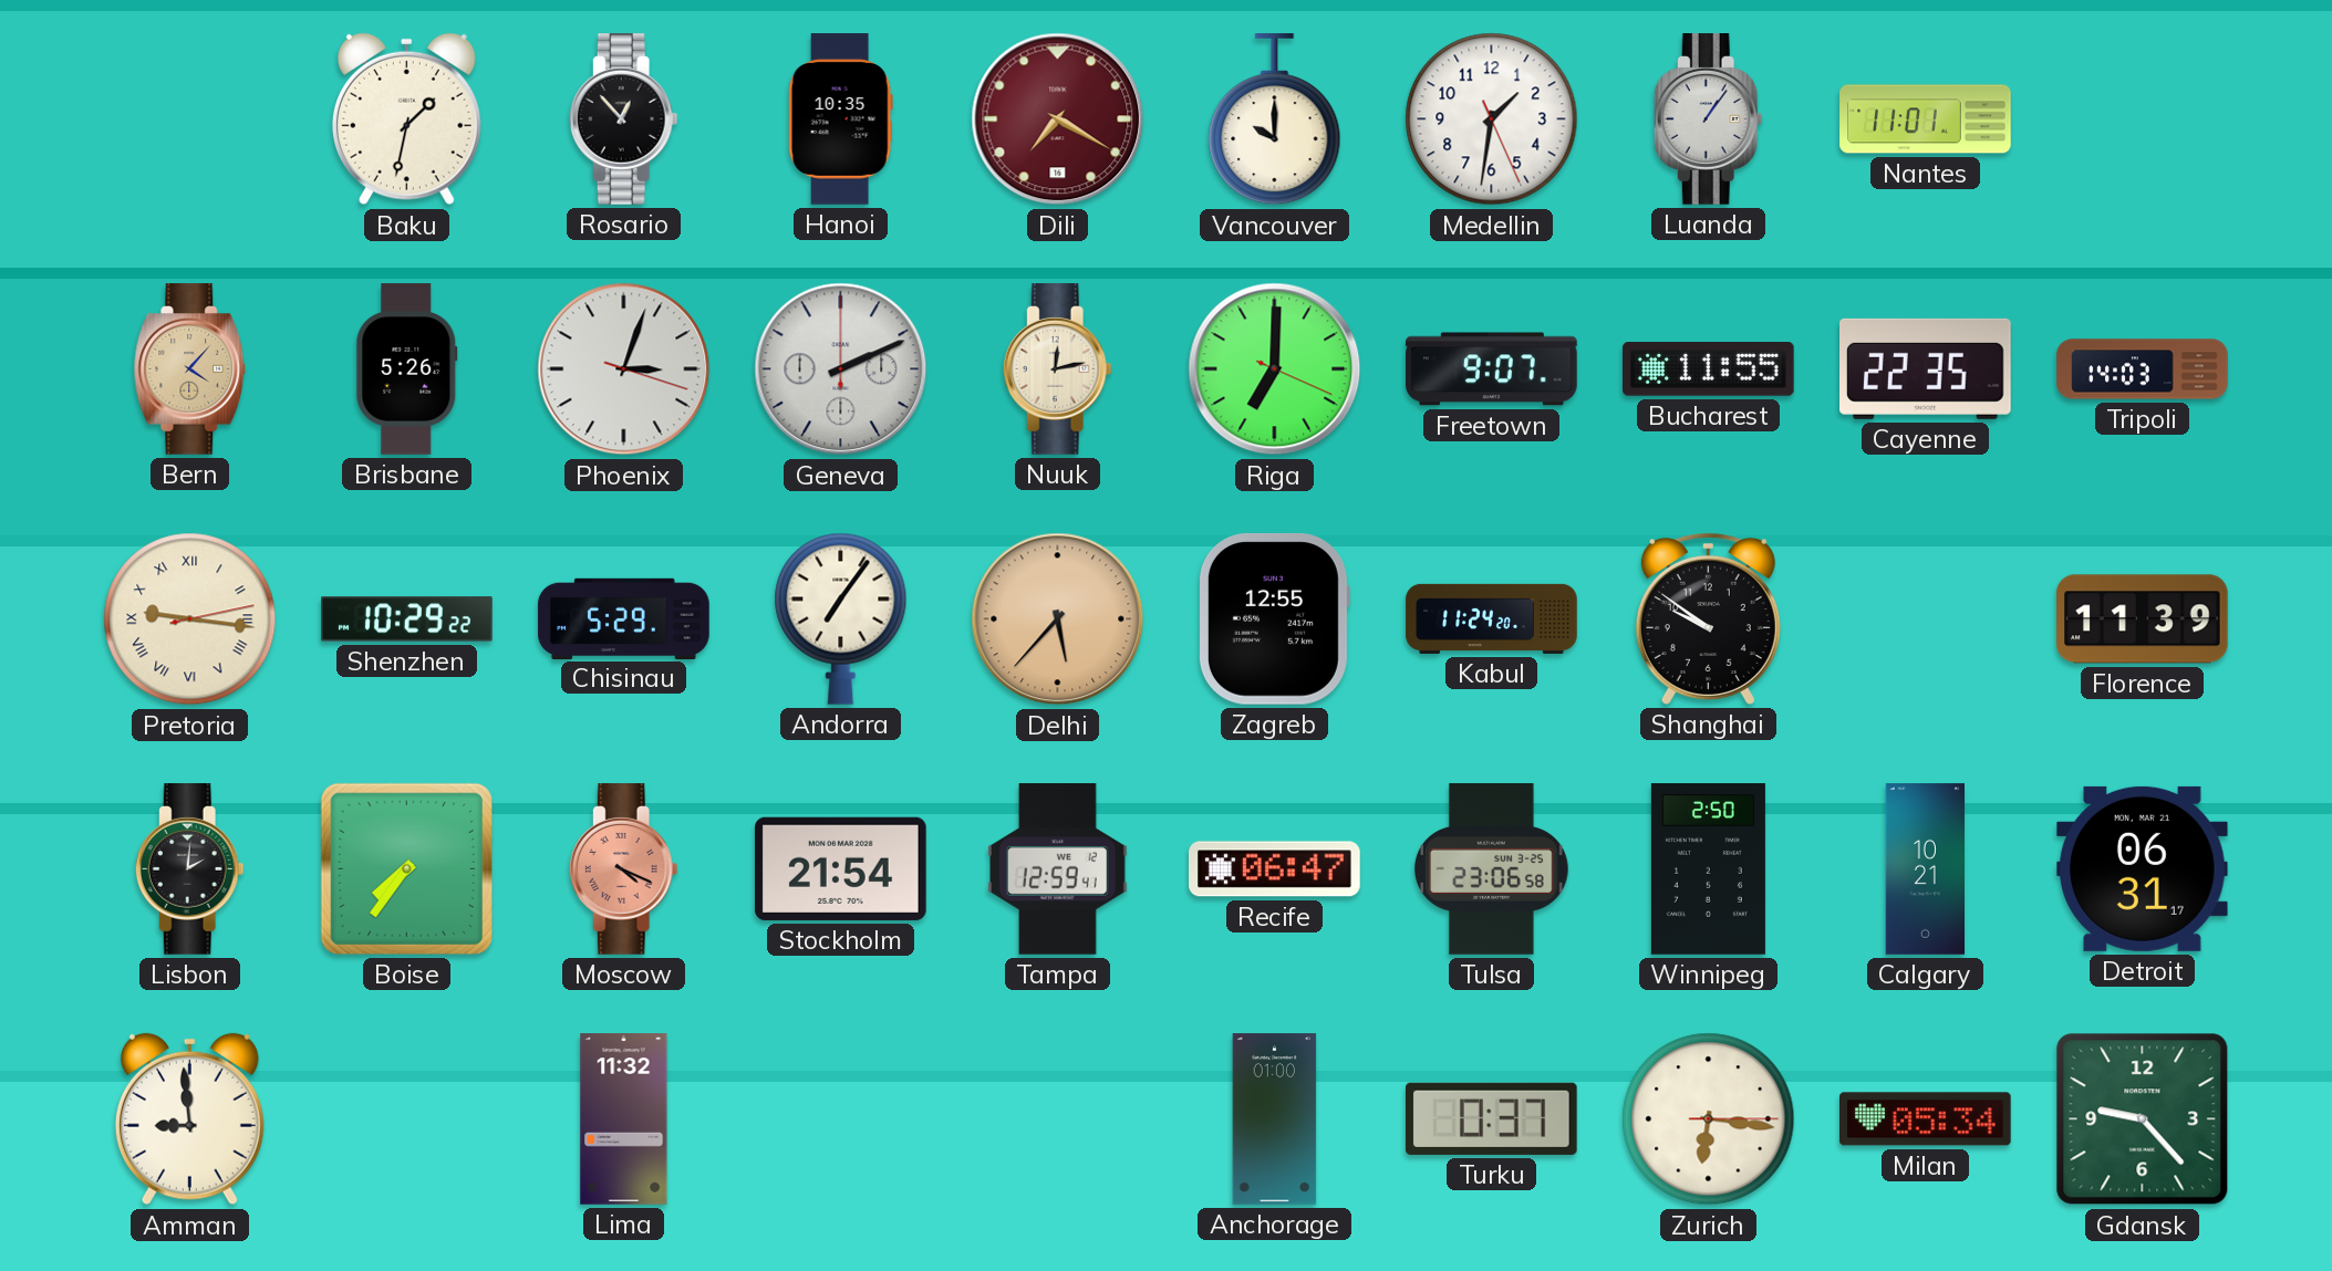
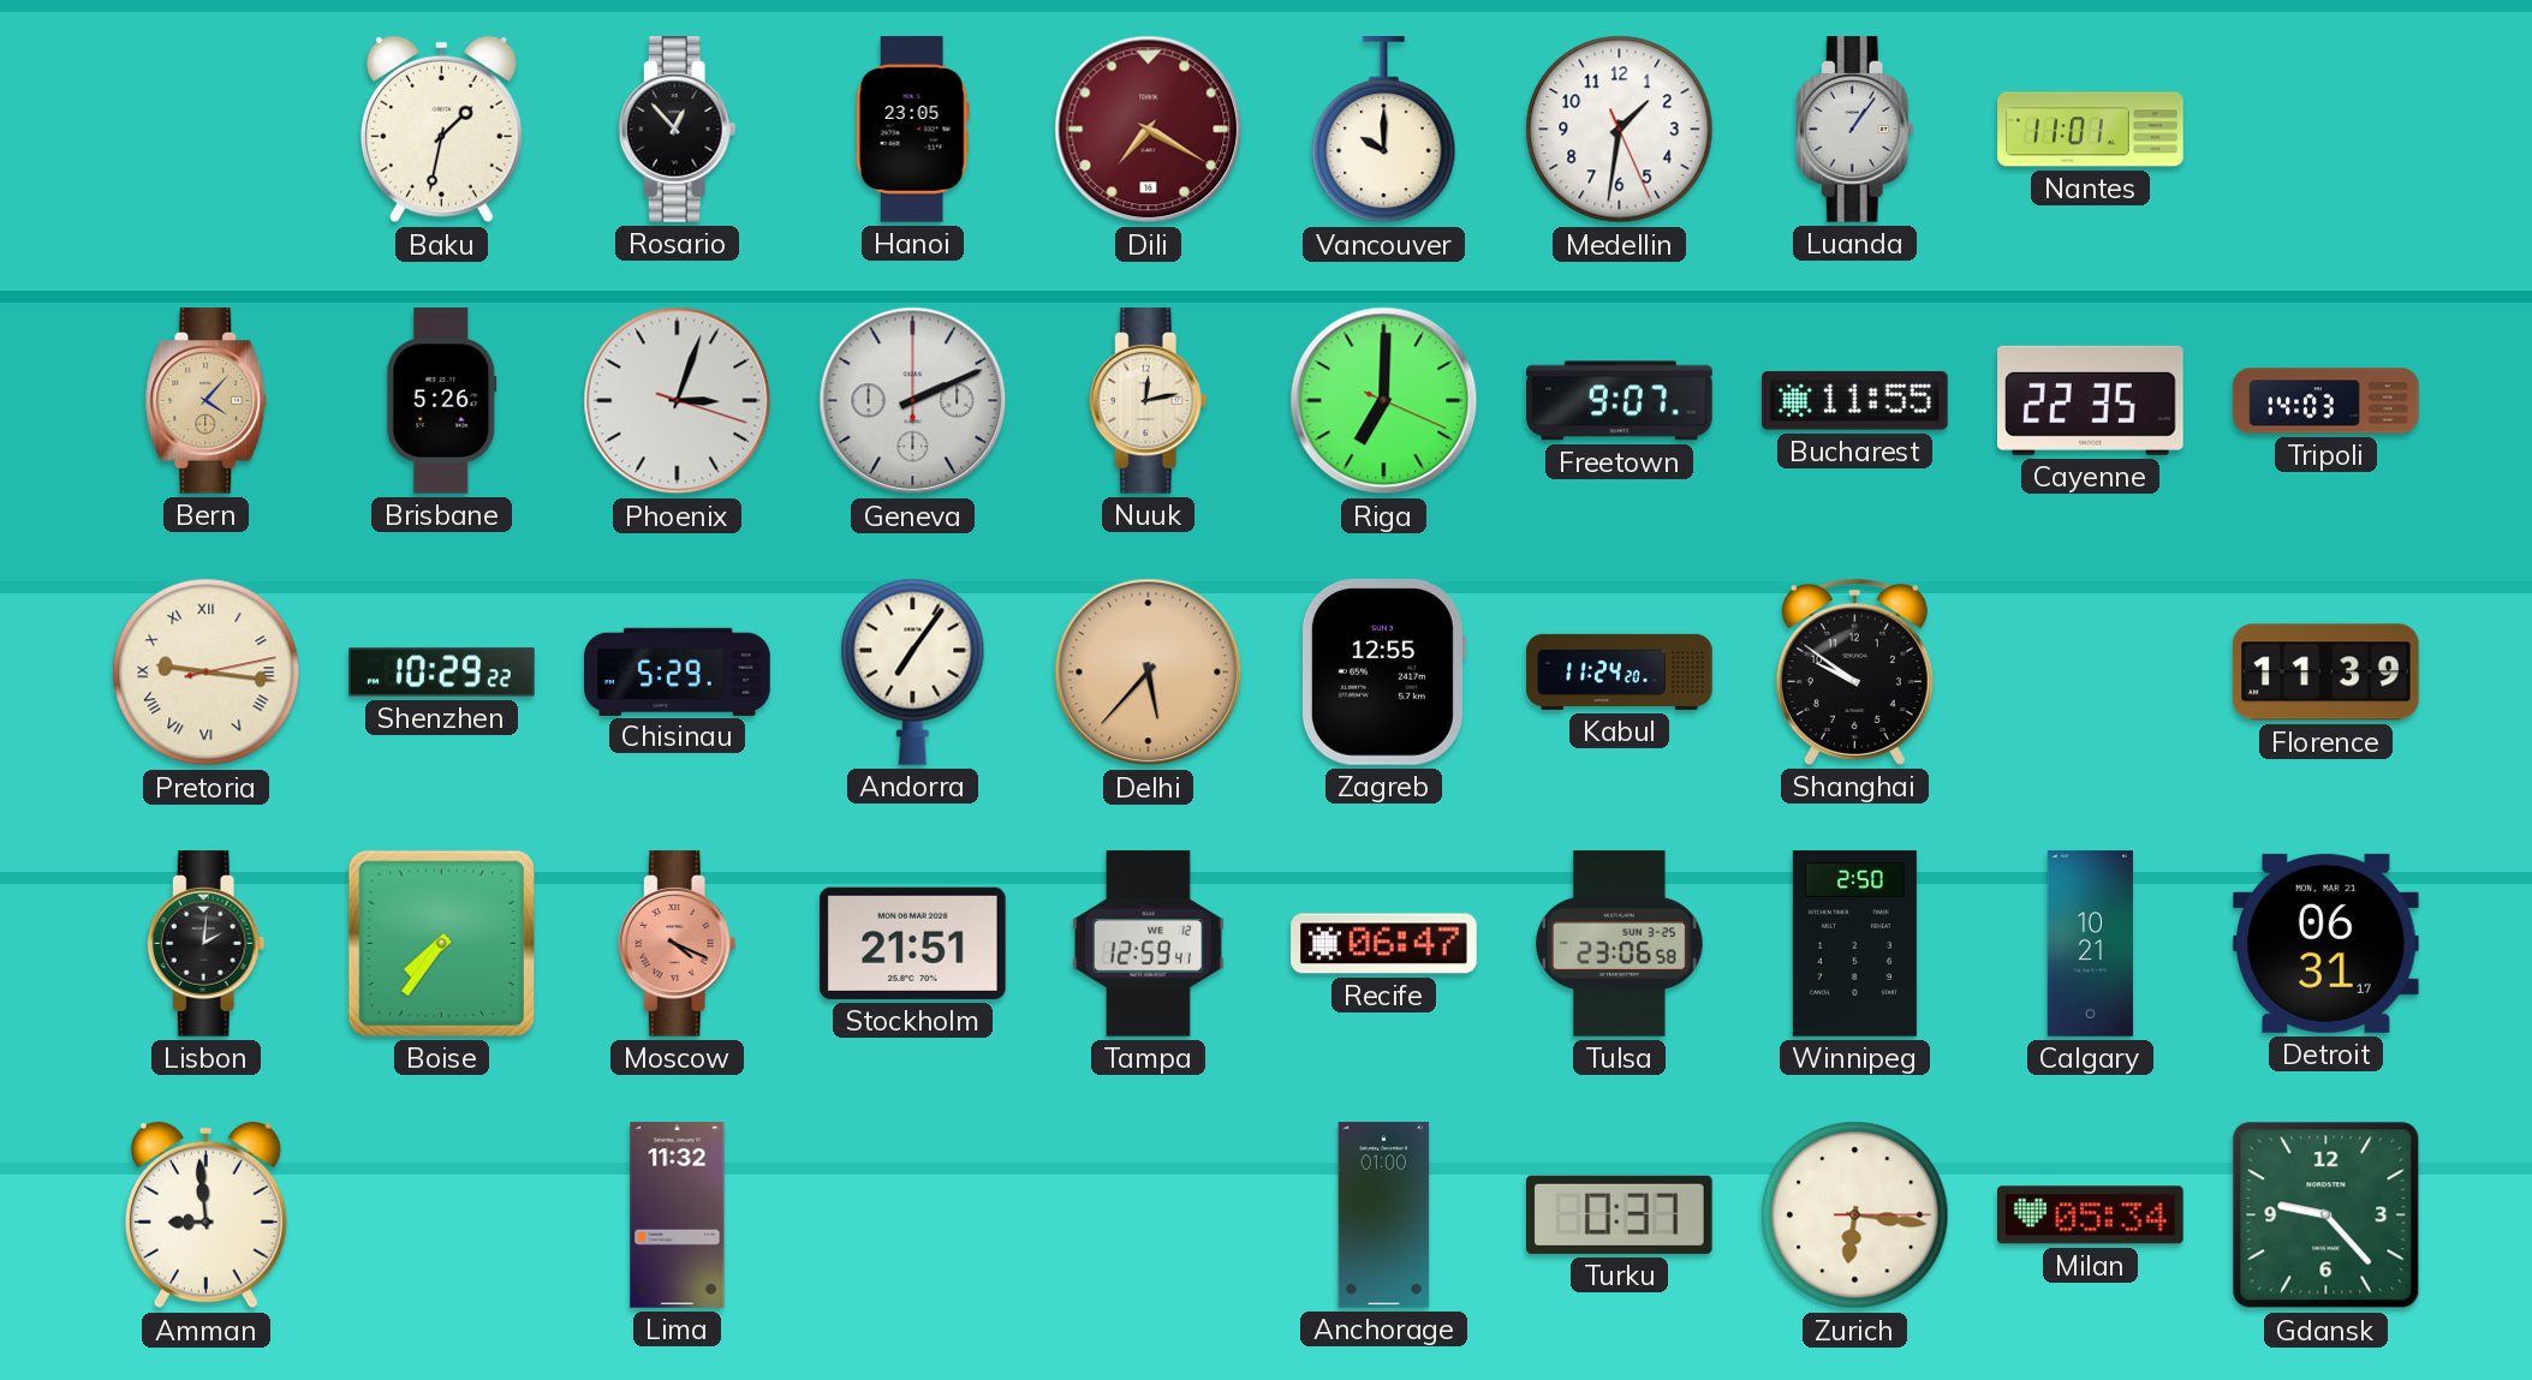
Hanoi: 10:35 -> 23:05
Stockholm: 21:54 -> 21:51
